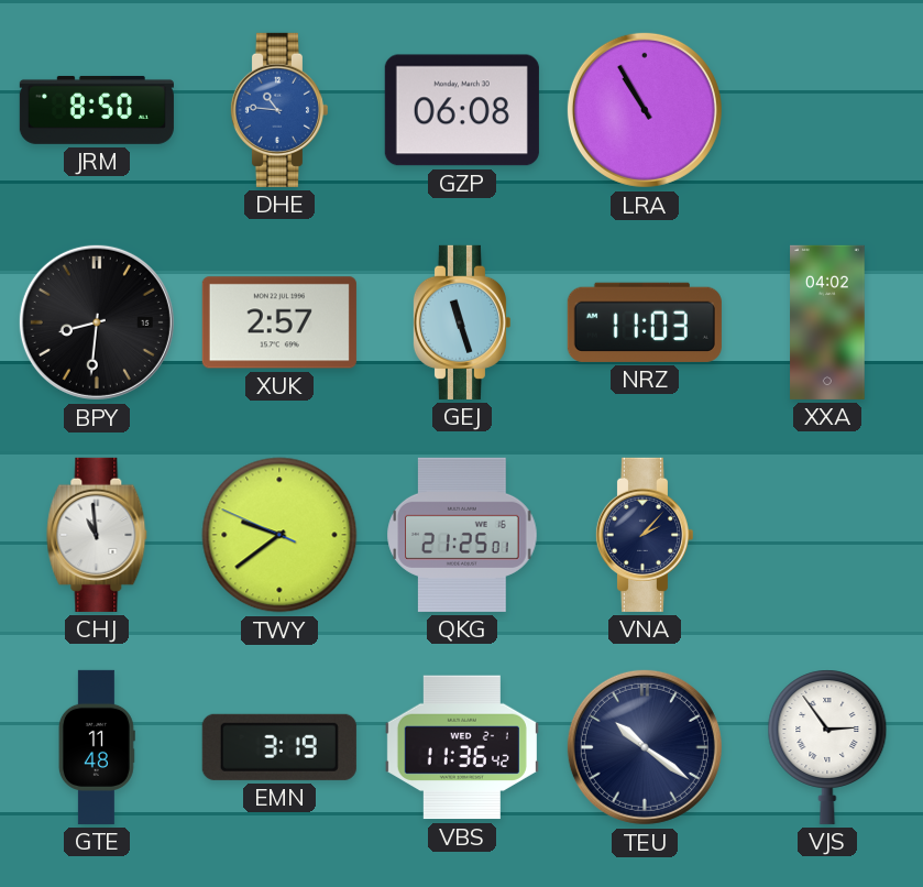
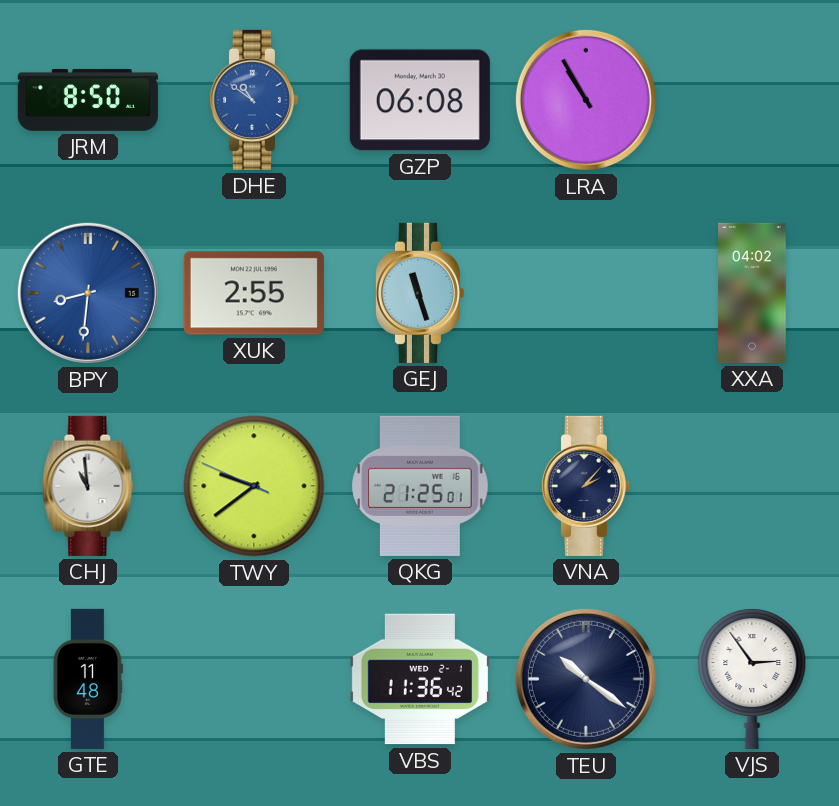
DHE: 10:46 -> 10:51
BPY dial: black -> blue
XUK: 2:57 -> 2:55
NRZ: 11:03 -> none
EMN: 3:19 -> none
